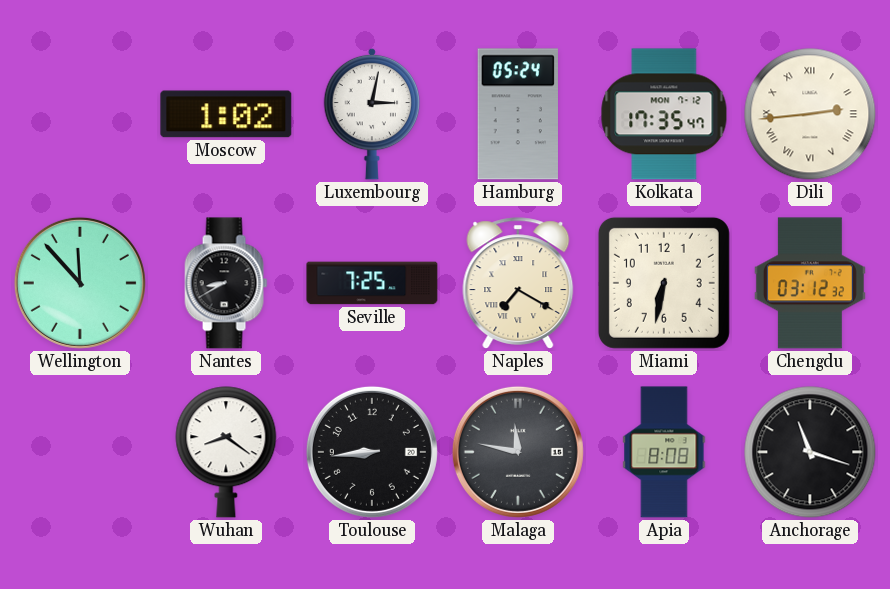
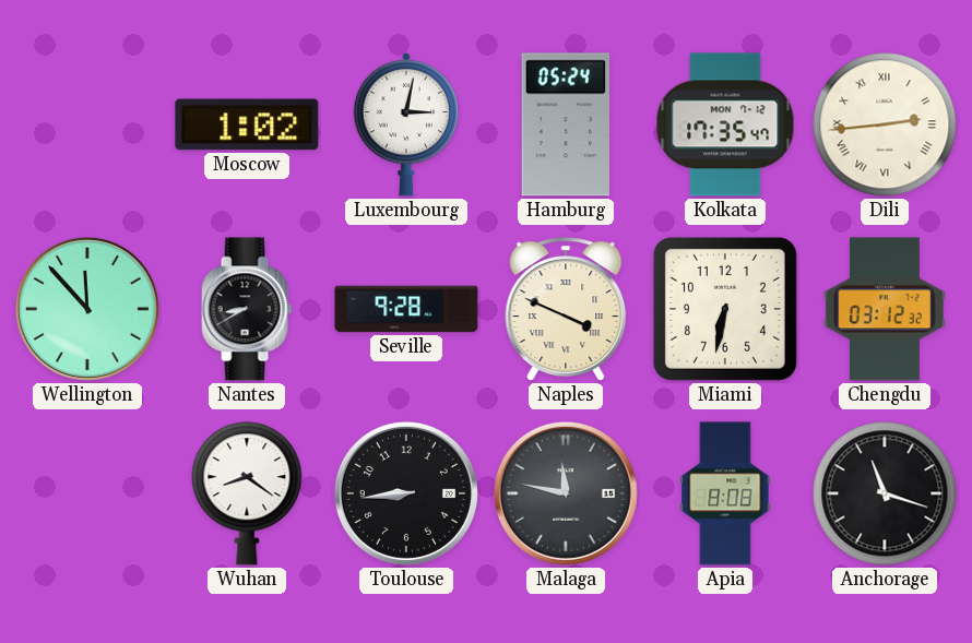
Seville: 7:25 -> 9:28
Naples: 7:20 -> 3:49
